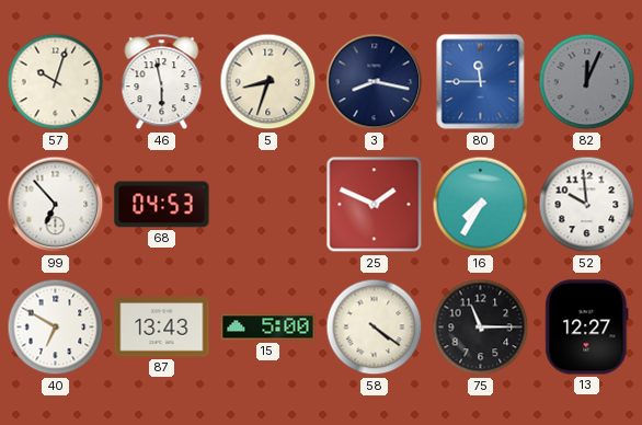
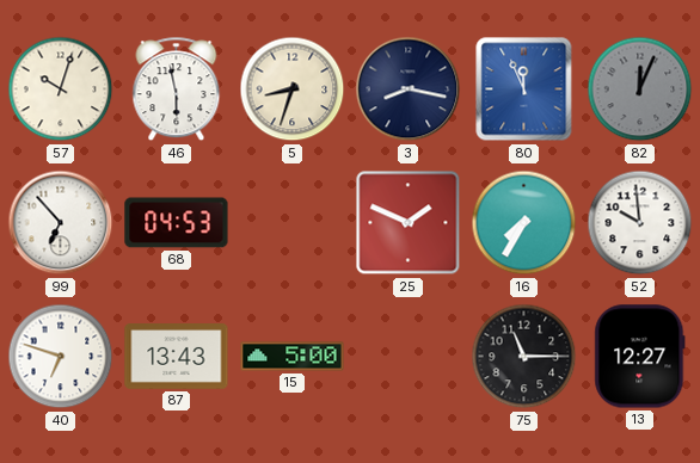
80: 11:45 -> 11:56
40: 6:50 -> 6:48
58: 4:21 -> none
